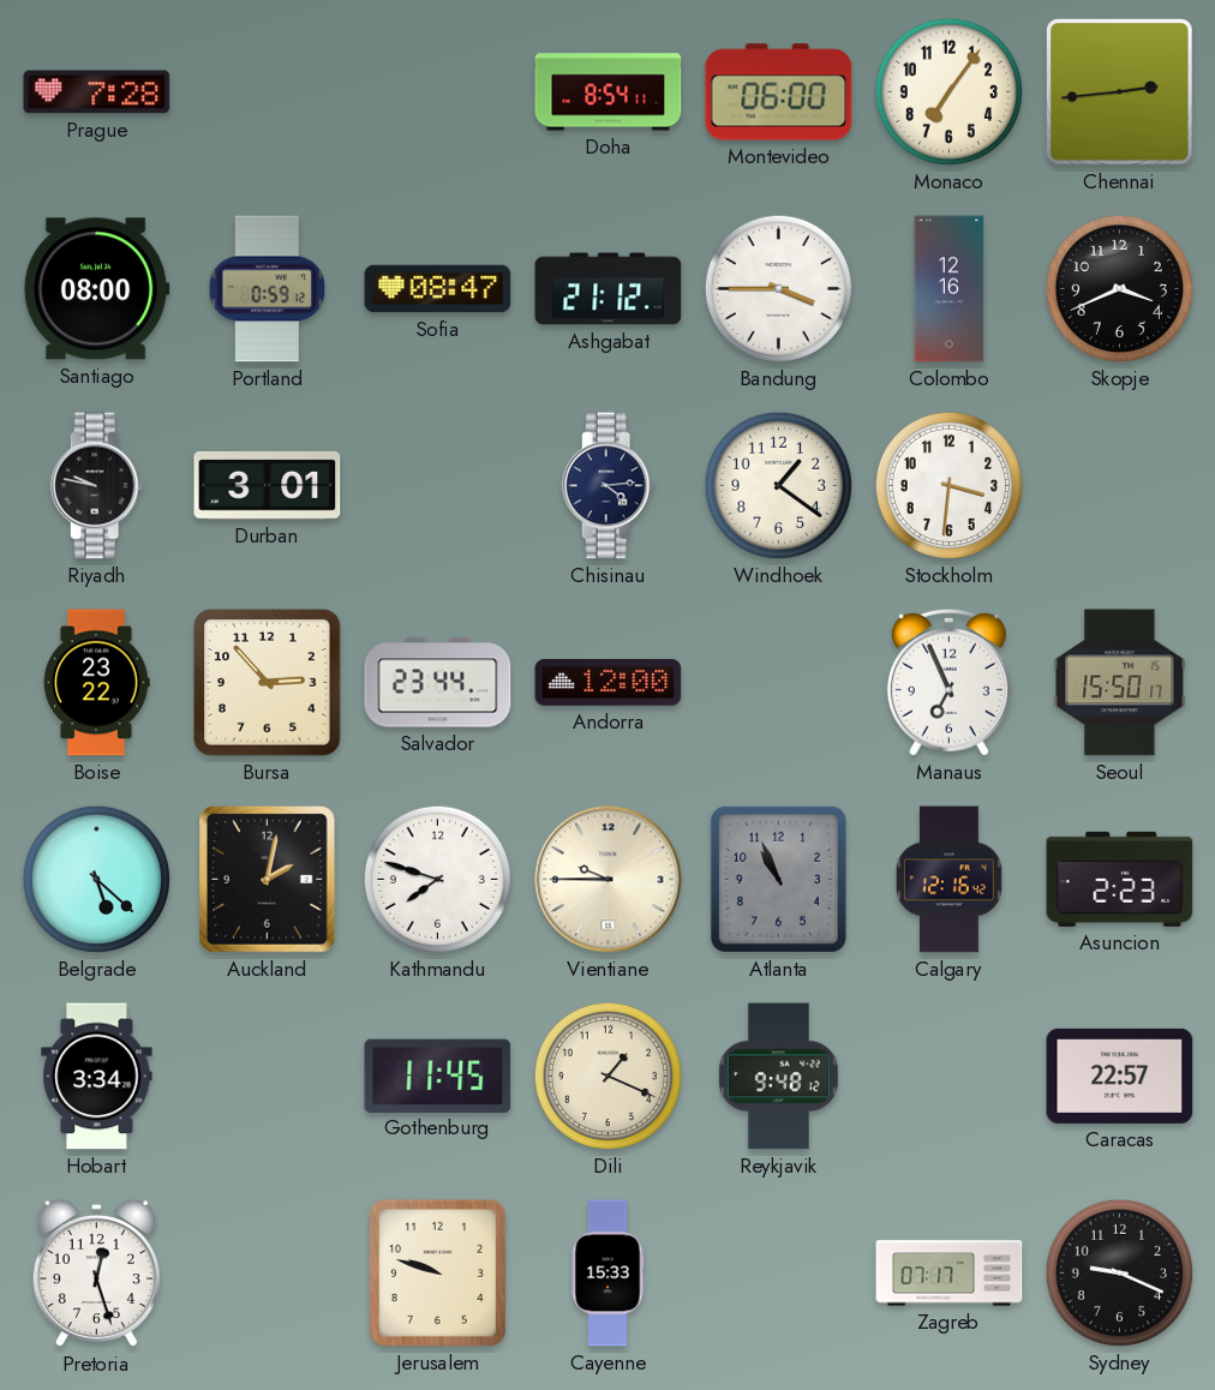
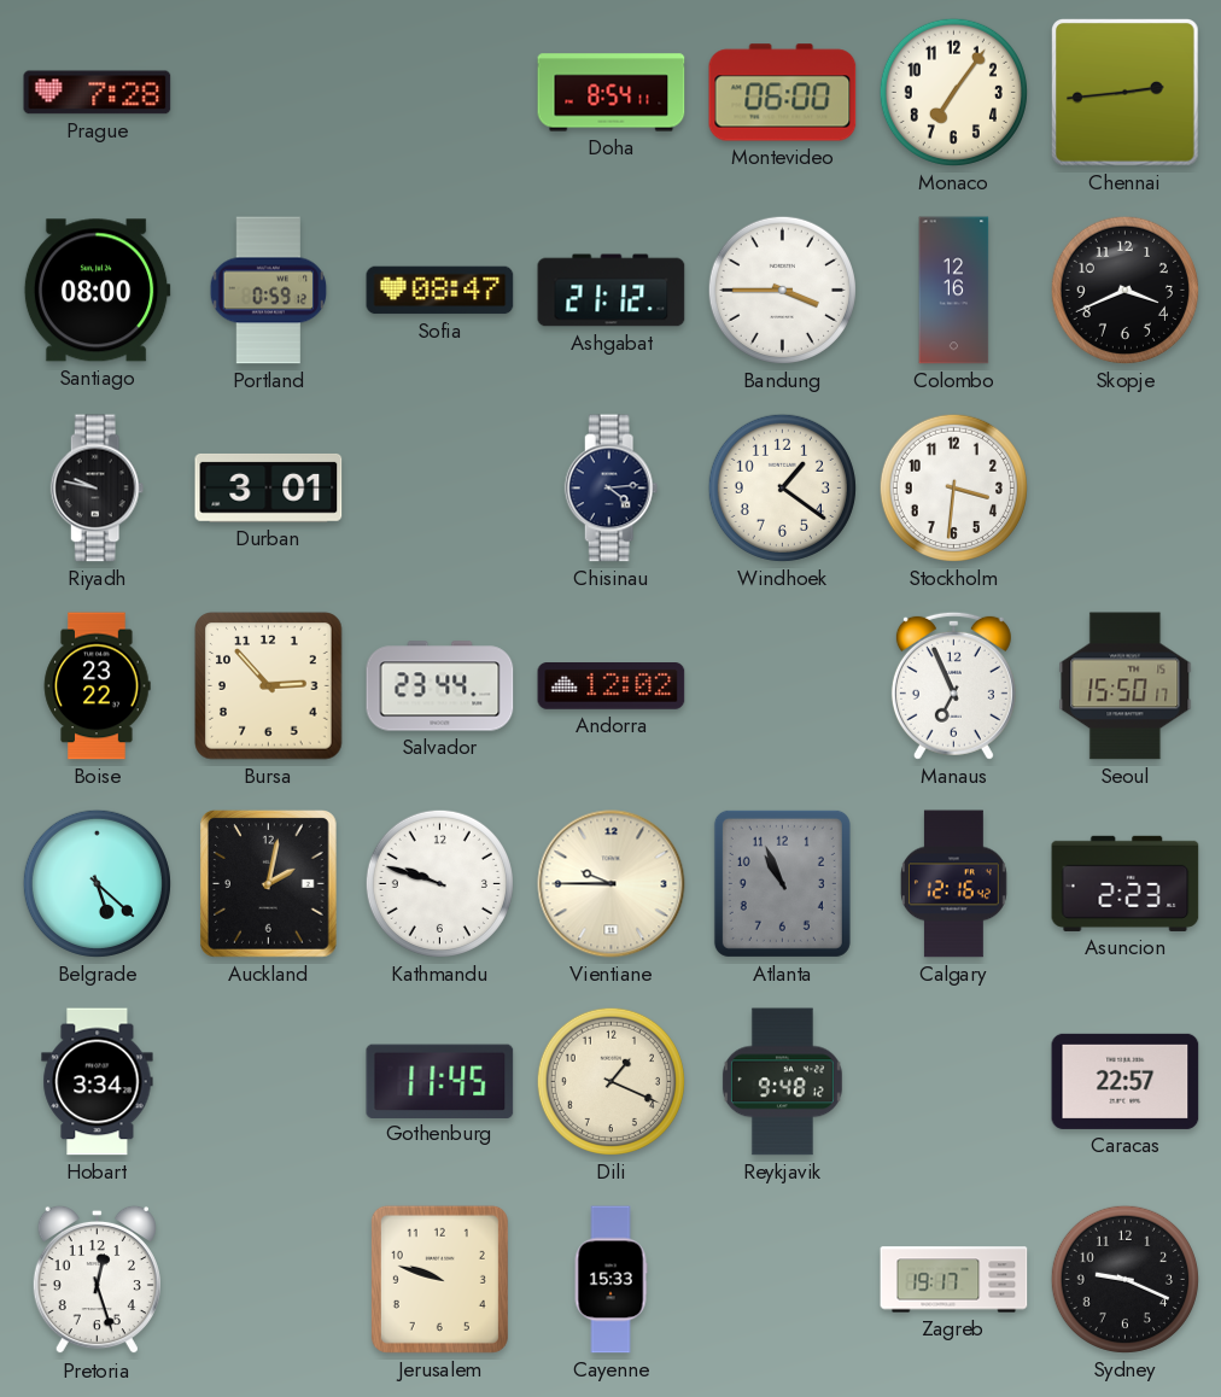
Andorra: 12:00 -> 12:02
Kathmandu: 7:48 -> 9:48
Zagreb: 07:17 -> 19:17
